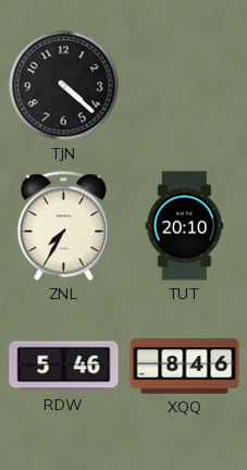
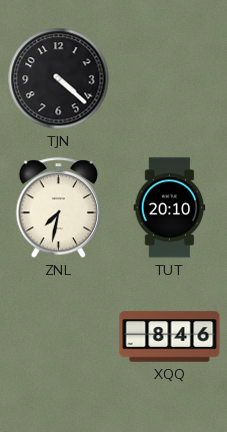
ZNL: 7:35 -> 7:32
RDW: 5:46 -> none
